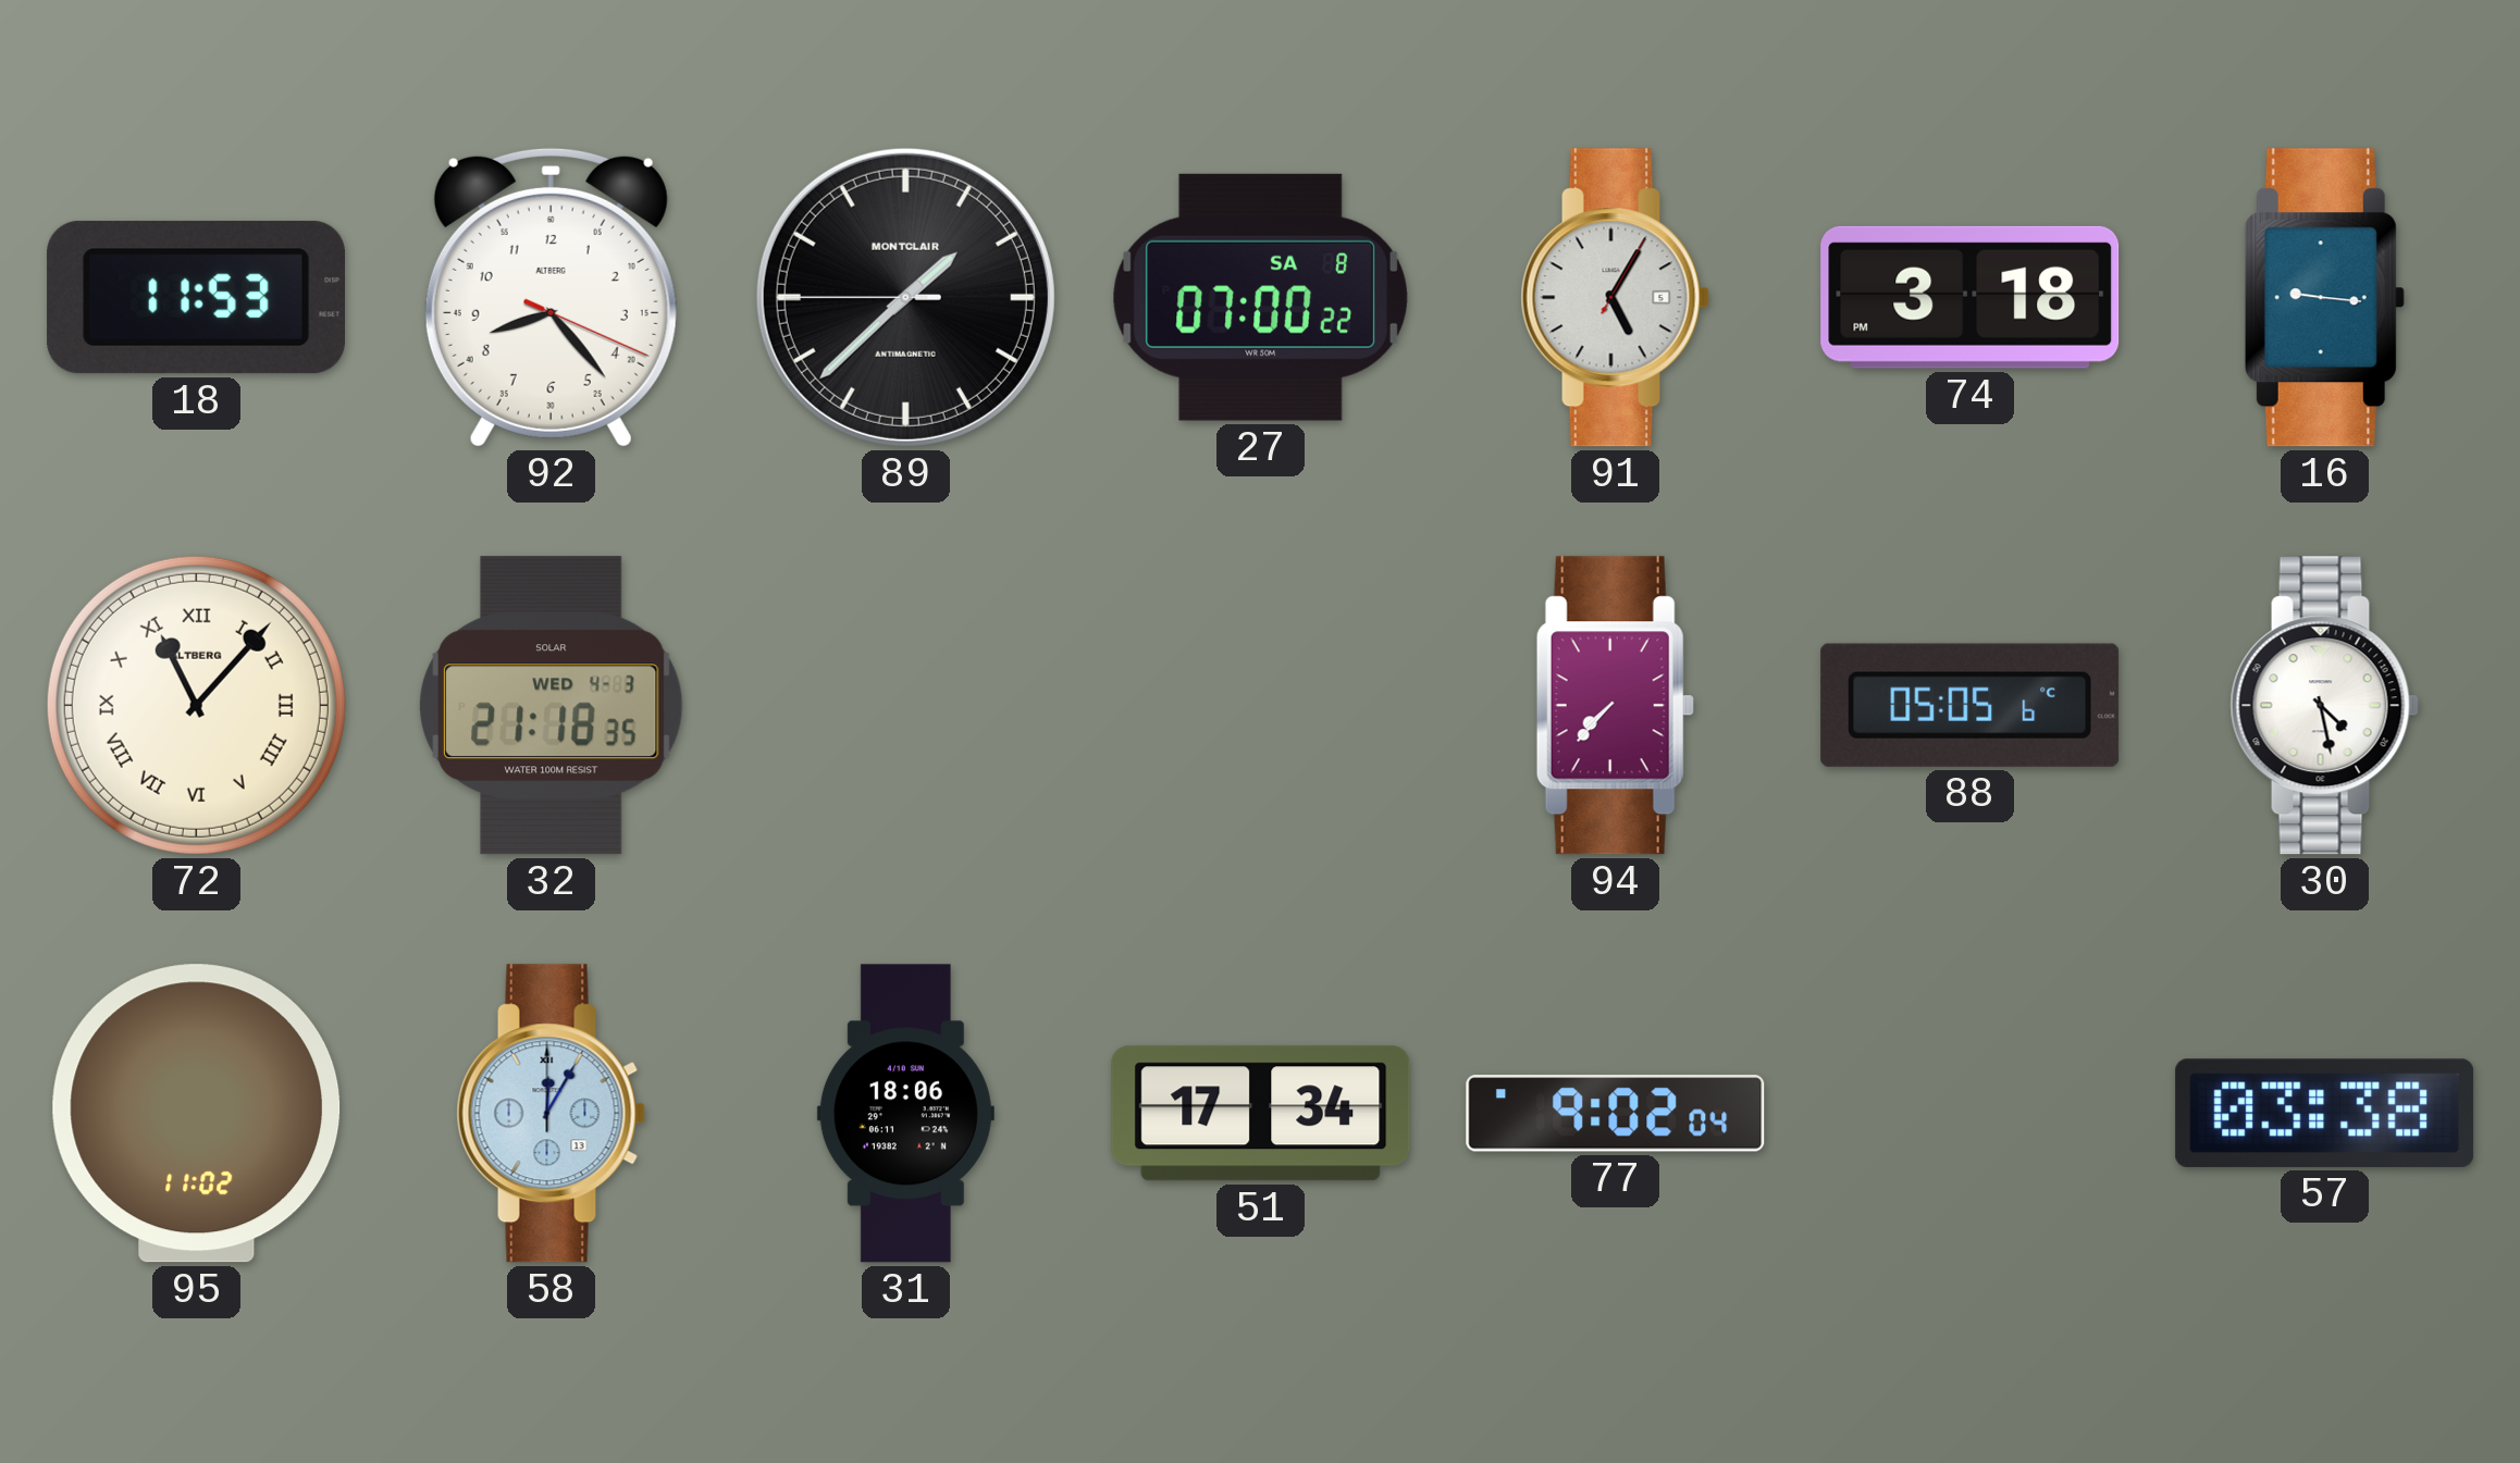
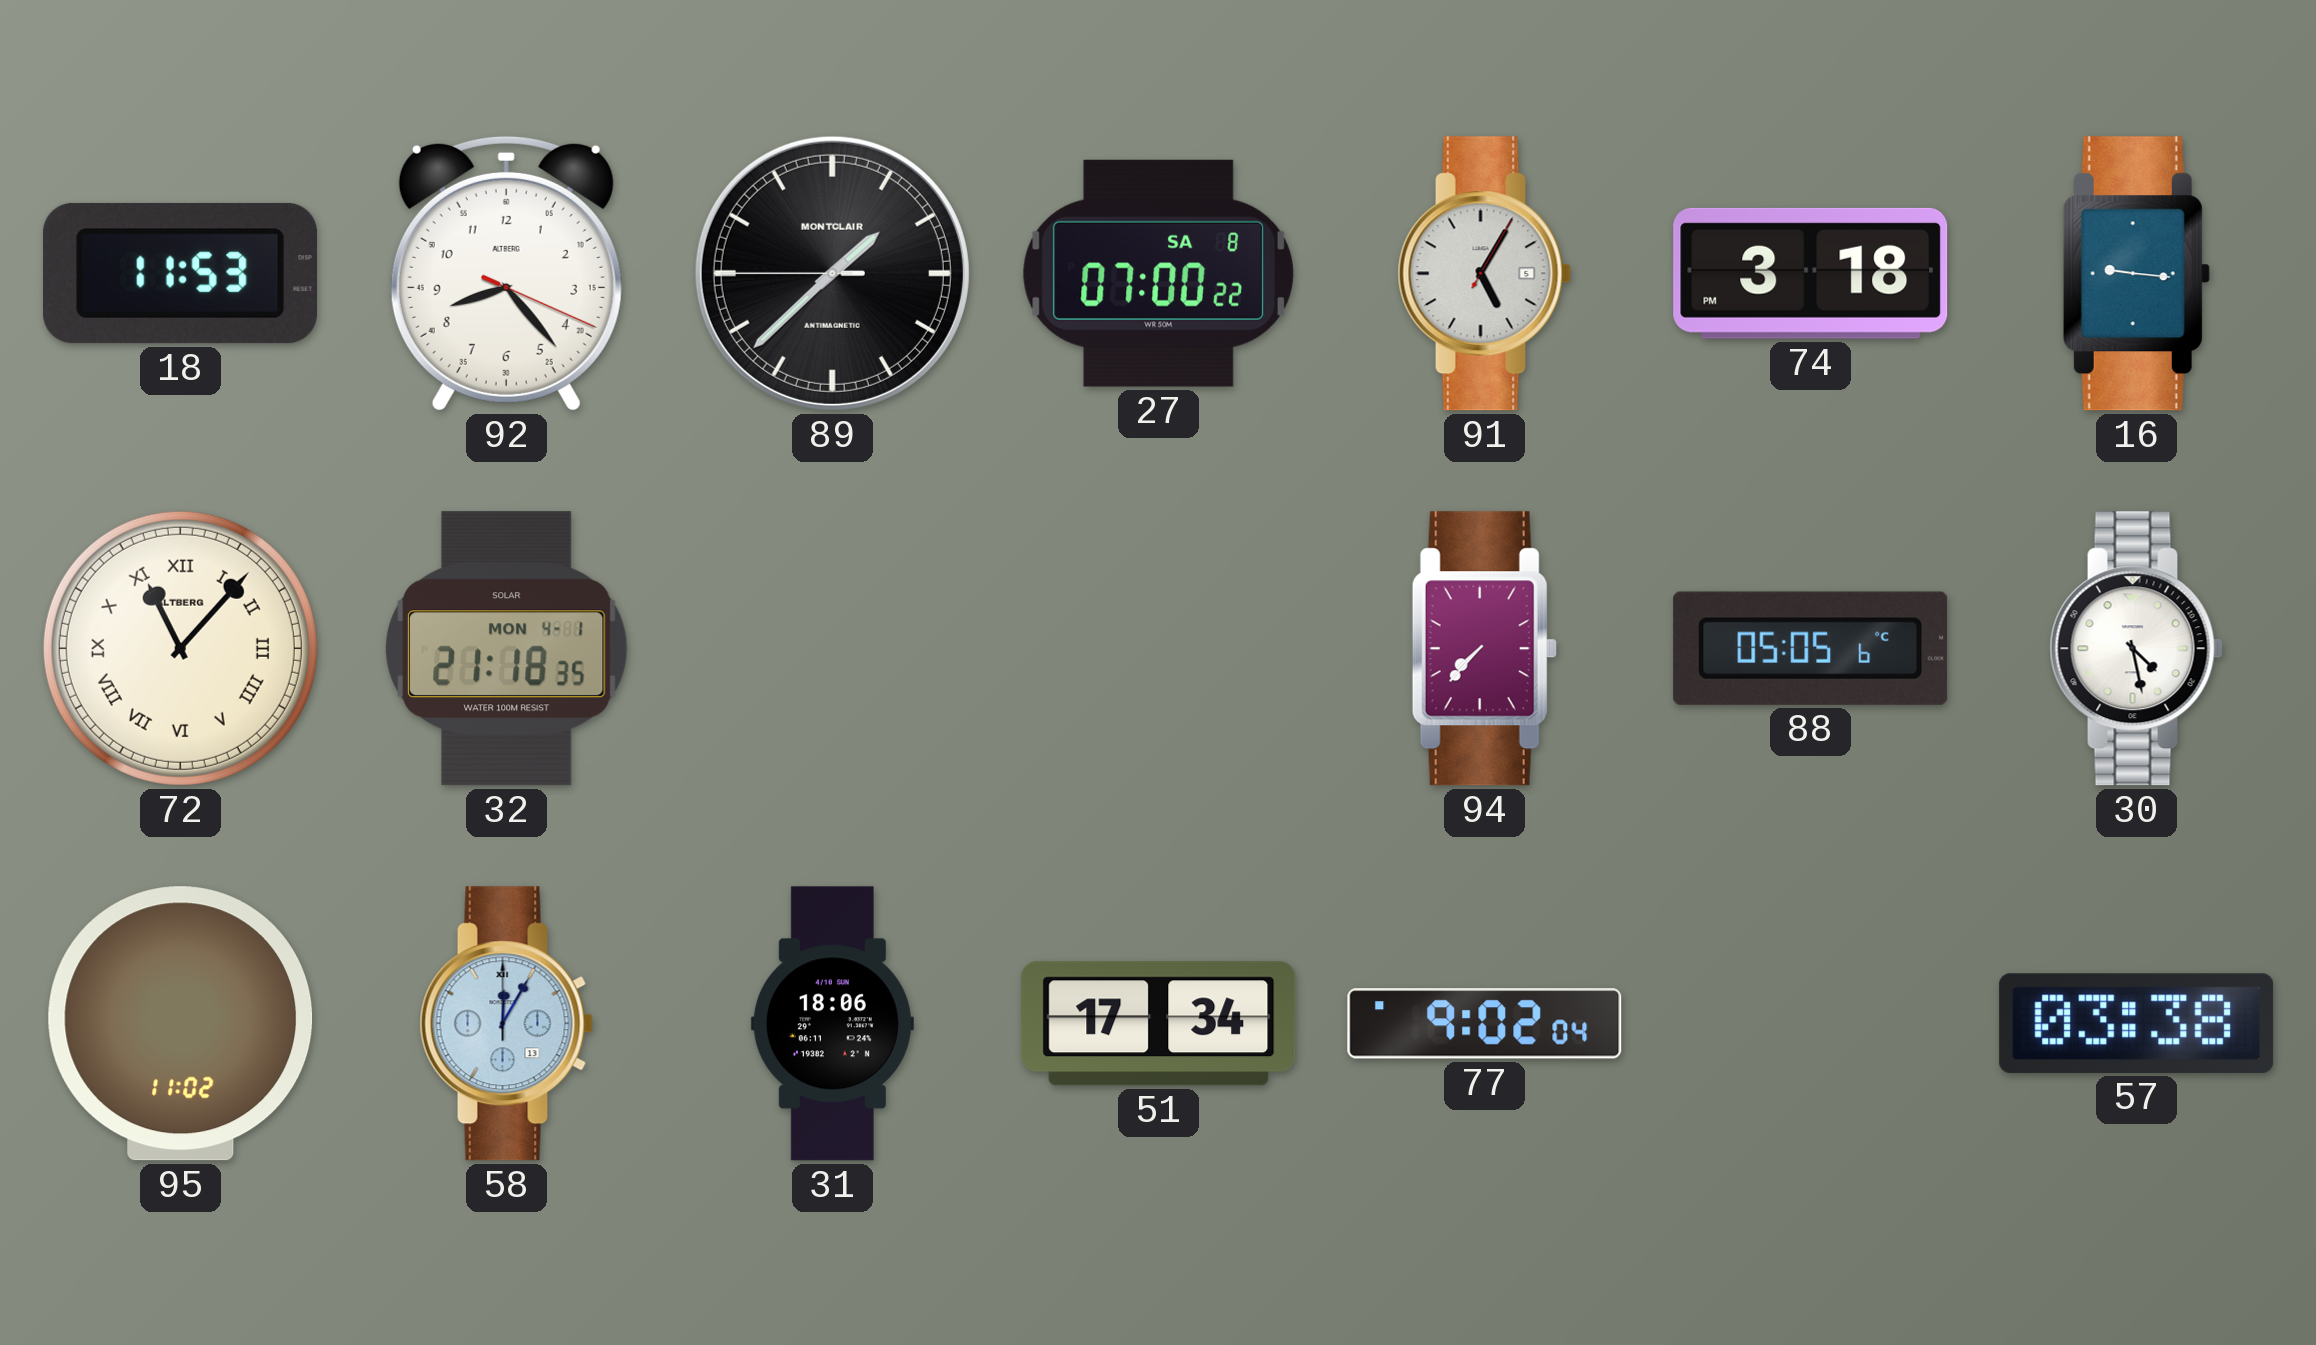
32 date: WED 4-3 -> MON 4-1
